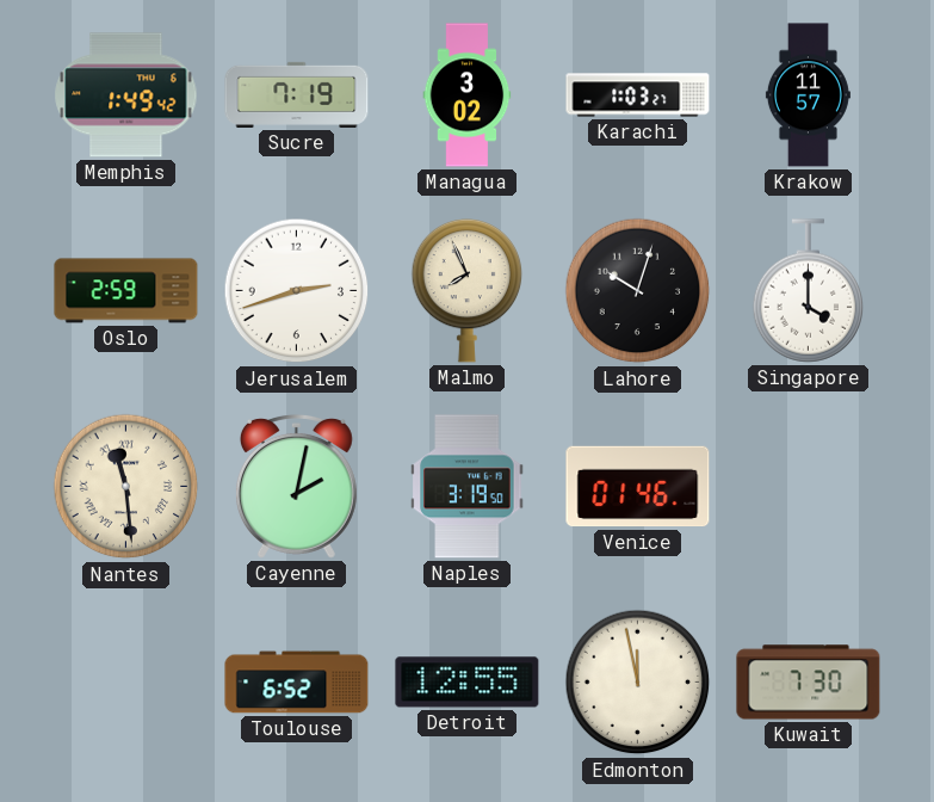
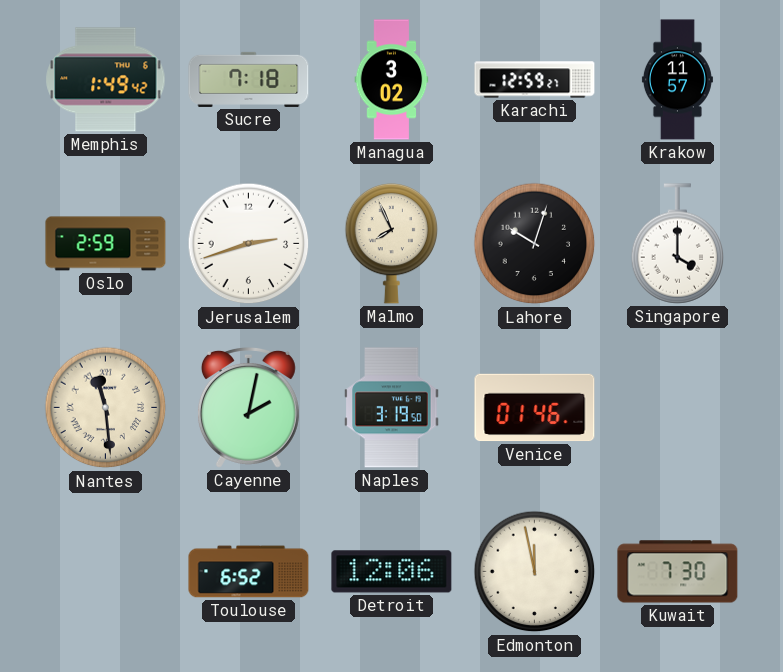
Sucre: 7:19 -> 7:18
Karachi: 1:03 -> 12:59
Detroit: 12:55 -> 12:06
